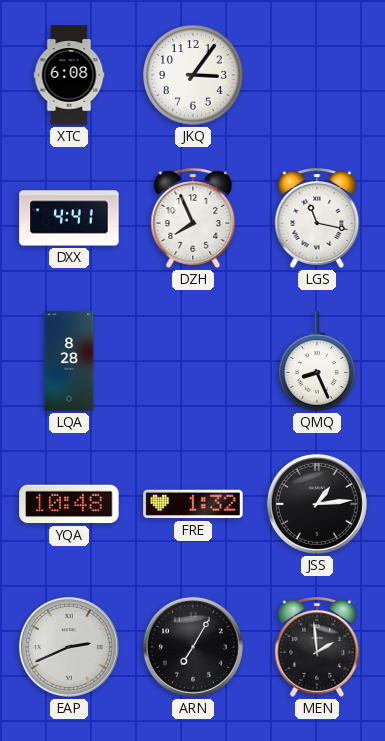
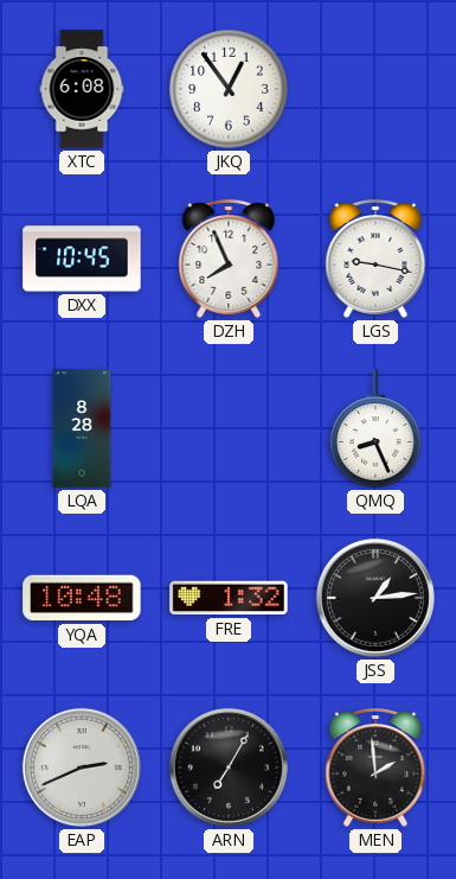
JKQ: 3:06 -> 12:54
DXX: 4:41 -> 10:45
LGS: 11:17 -> 9:17
